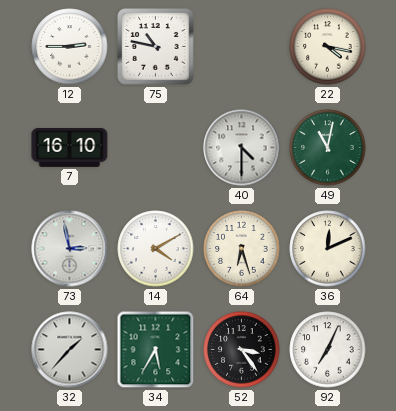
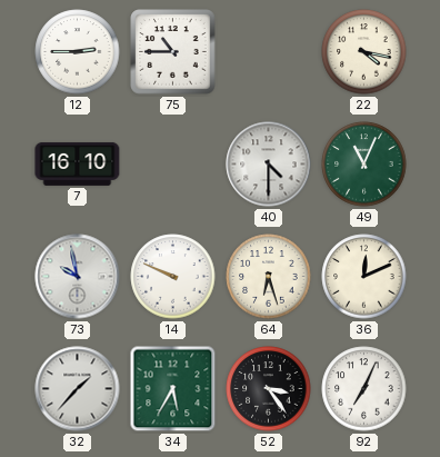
75: 10:47 -> 10:45
49: 11:02 -> 11:04
73: 2:58 -> 9:58
14: 4:10 -> 9:49
